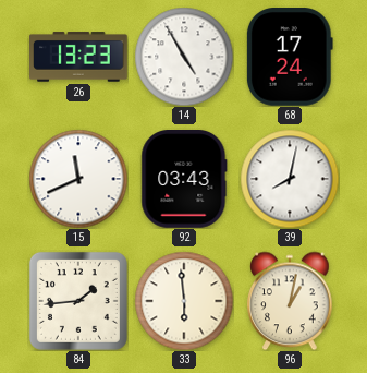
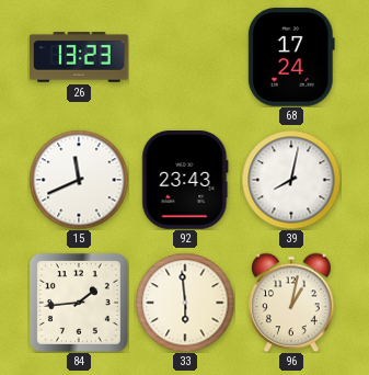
14: 4:55 -> none
92: 03:43 -> 23:43
